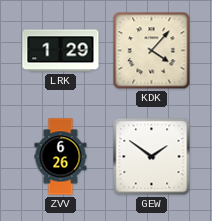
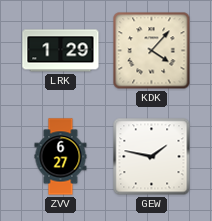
ZVV: 6:26 -> 6:27
GEW: 1:51 -> 1:47
